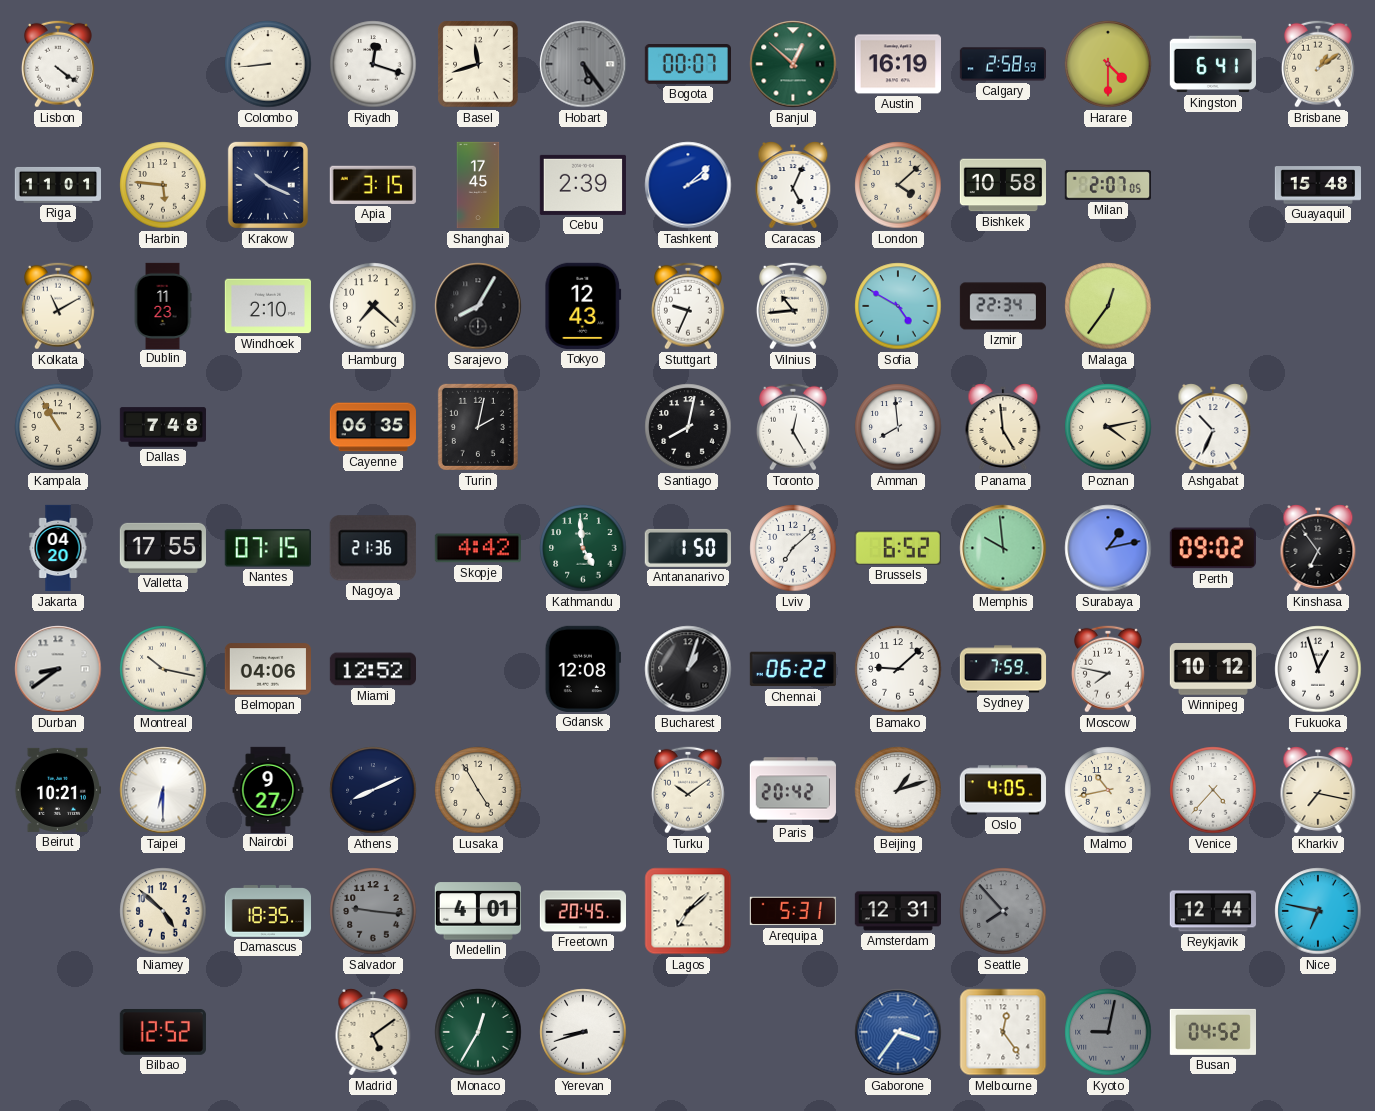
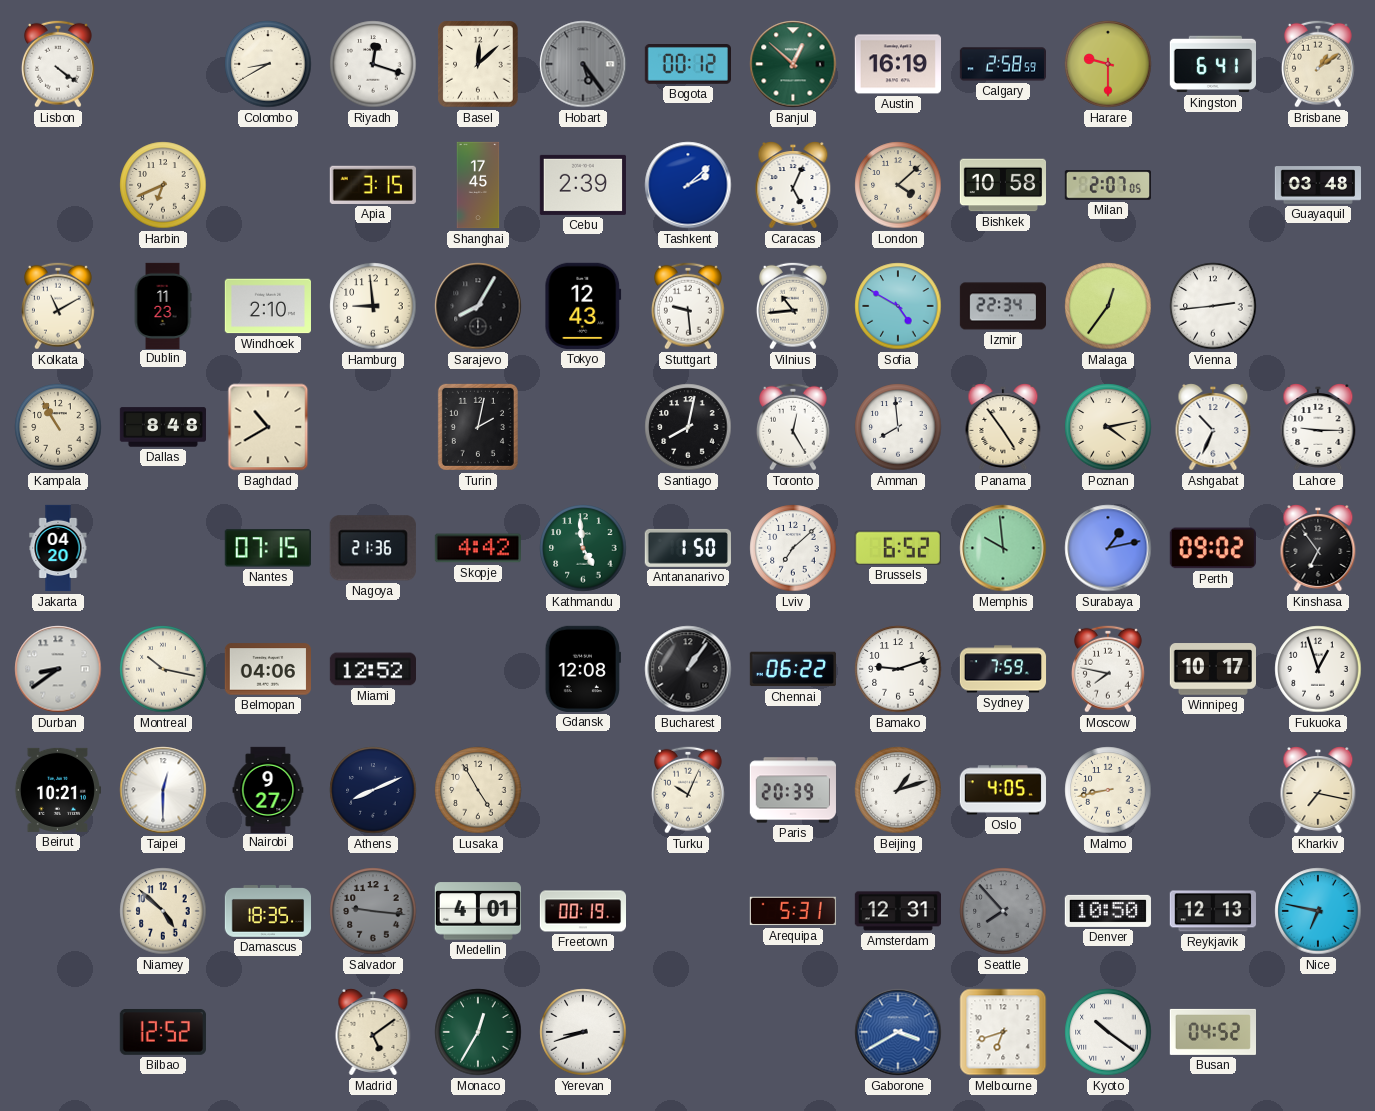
Colombo: 8:44 -> 8:40
Basel: 11:42 -> 12:08
Bogota: 00:07 -> 00:12
Harare: 4:30 -> 9:30
Riga: 11:01 -> none
Harbin: 5:46 -> 6:41
Krakow: 10:19 -> none
Guayaquil: 15:48 -> 03:48
Hamburg: 7:22 -> 8:59
Stuttgart: 9:34 -> 9:29
Vienna: none -> 2:44
Dallas: 7:48 -> 8:48
Baghdad: none -> 10:40
Cayenne: 06:35 -> none
Panama: 4:59 -> 4:54
Lahore: none -> 9:15
Valletta: 17:55 -> none
Bucharest: 1:03 -> 1:06
Bamako: 9:08 -> 9:12
Winnipeg: 10:12 -> 10:17
Taipei: 6:30 -> 12:30
Turku: 10:09 -> 10:04
Paris: 20:42 -> 20:39
Malmo: 10:43 -> 8:43
Venice: 4:37 -> none
Freetown: 20:45 -> 00:19
Lagos: 7:08 -> none
Denver: none -> 10:50
Reykjavik: 12:44 -> 12:13
Gaborone: 3:36 -> 3:40
Melbourne: 12:24 -> 6:42
Kyoto: 9:02 -> 10:21
Kyoto dial: grey -> white
